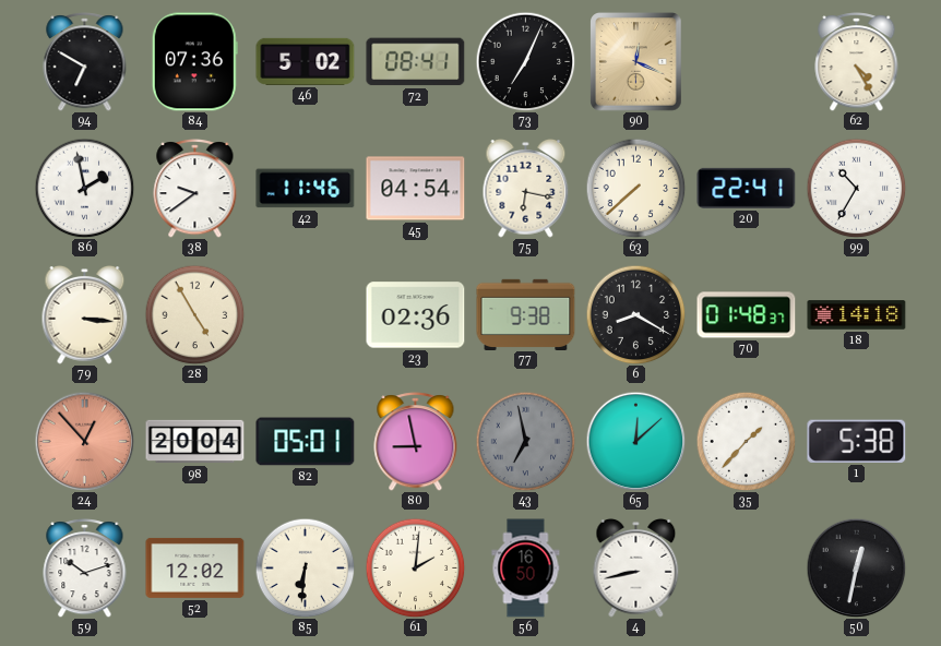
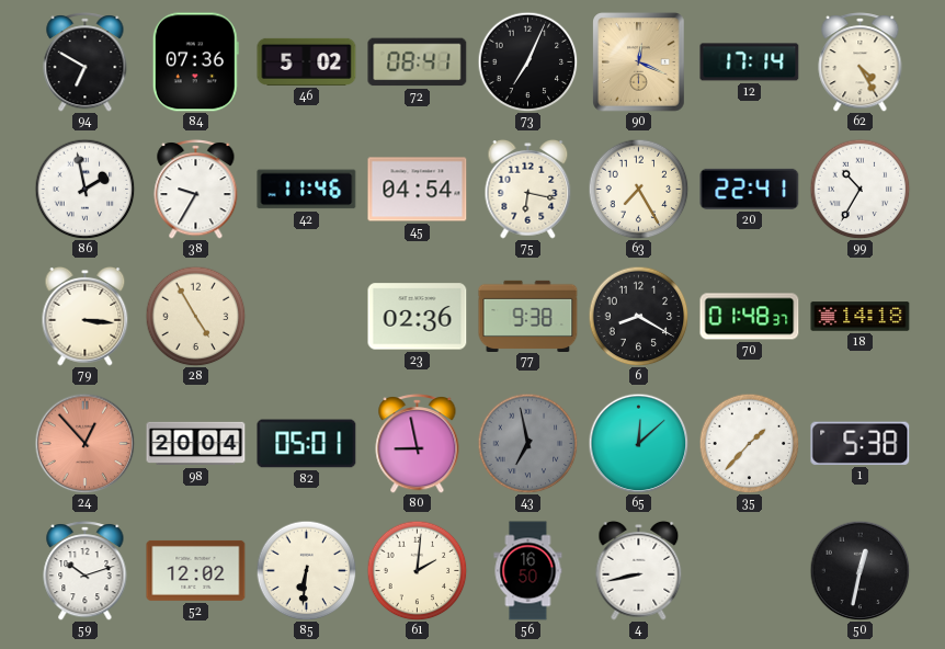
12: none -> 17:14
38: 9:39 -> 9:35
63: 7:38 -> 7:25
